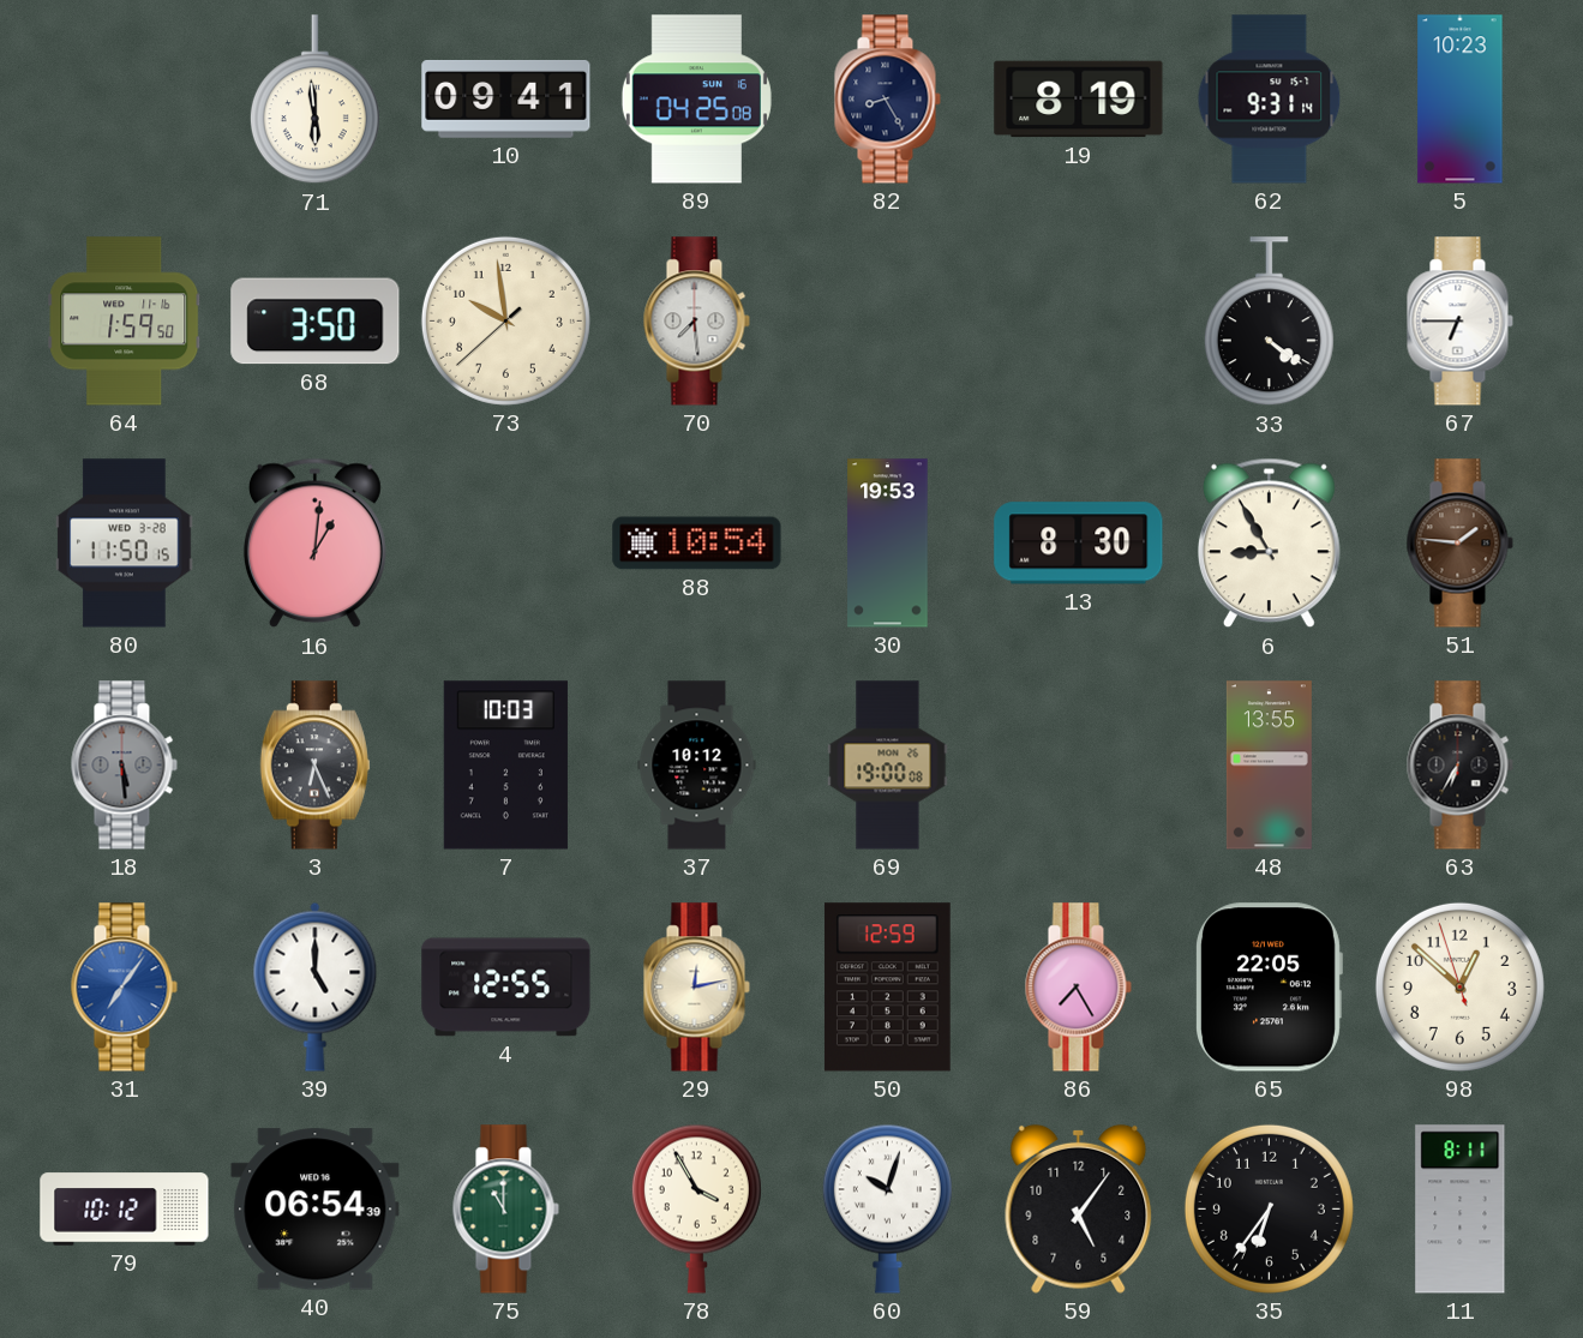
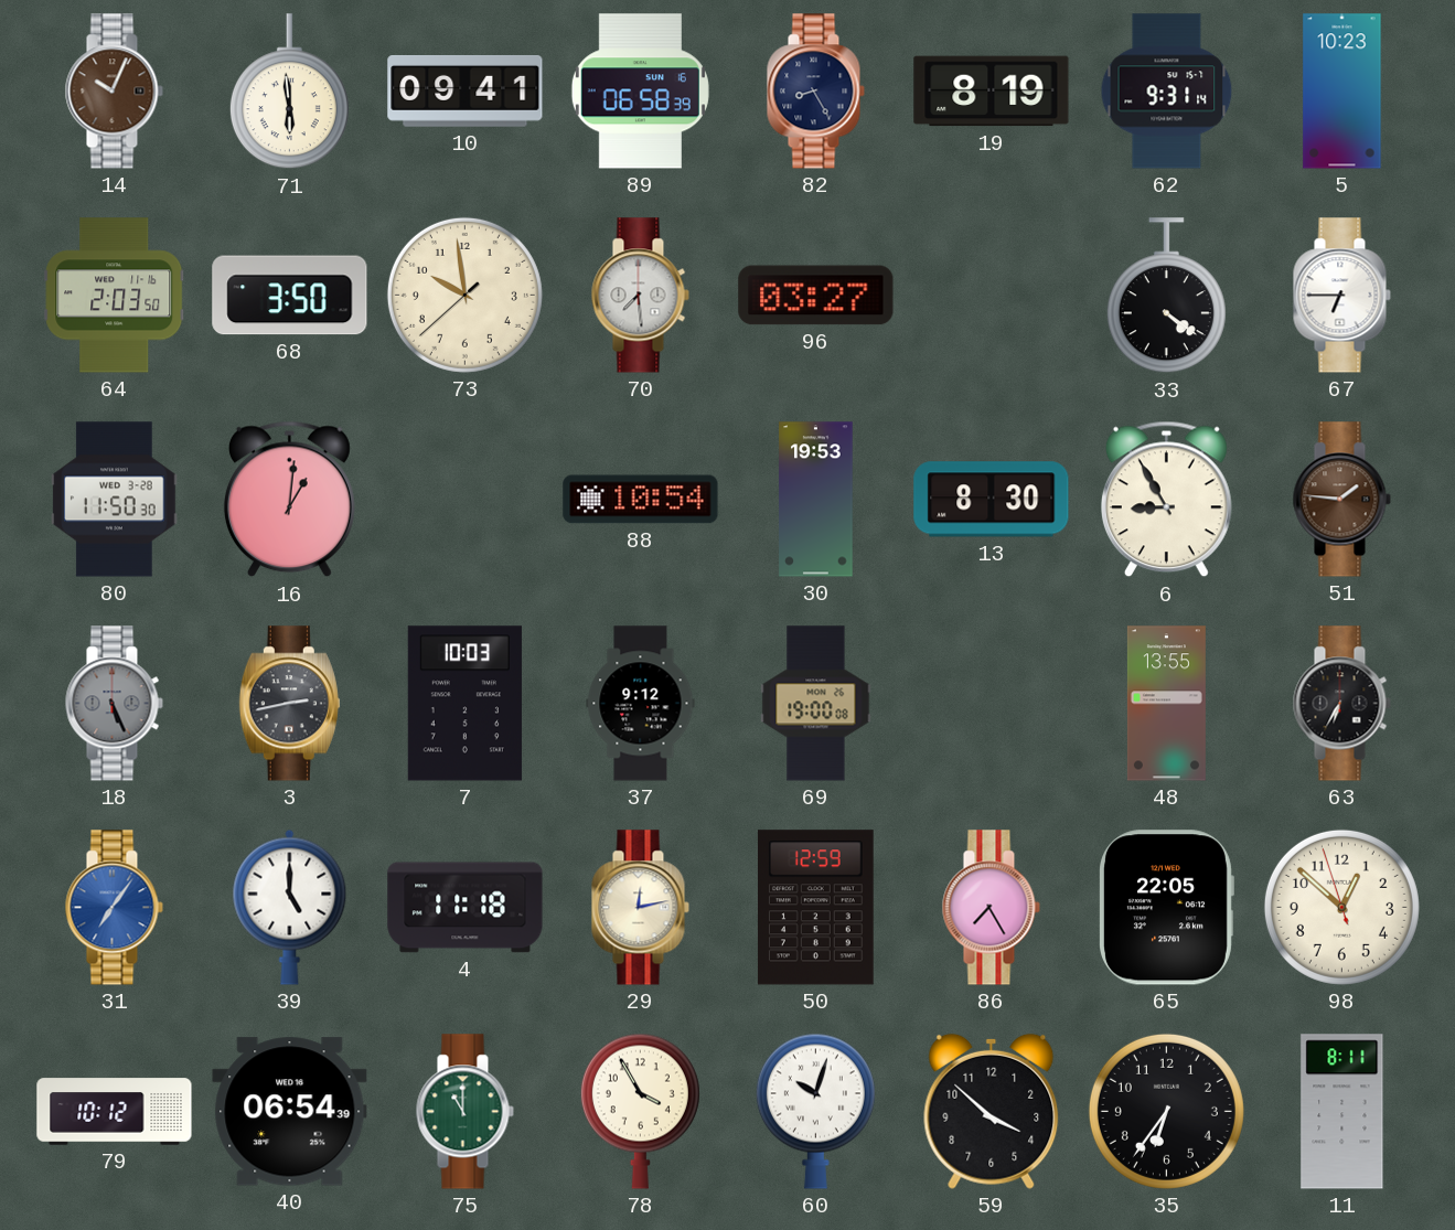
14: none -> 10:04
89: 04:25 -> 06:58
64: 1:59 -> 2:03
96: none -> 03:27
80: 11:50:15 -> 11:50:30
18: 5:29 -> 5:26
3: 6:26 -> 2:43
37: 10:12 -> 9:12
4: 12:55 -> 11:18
59: 5:06 -> 3:52
